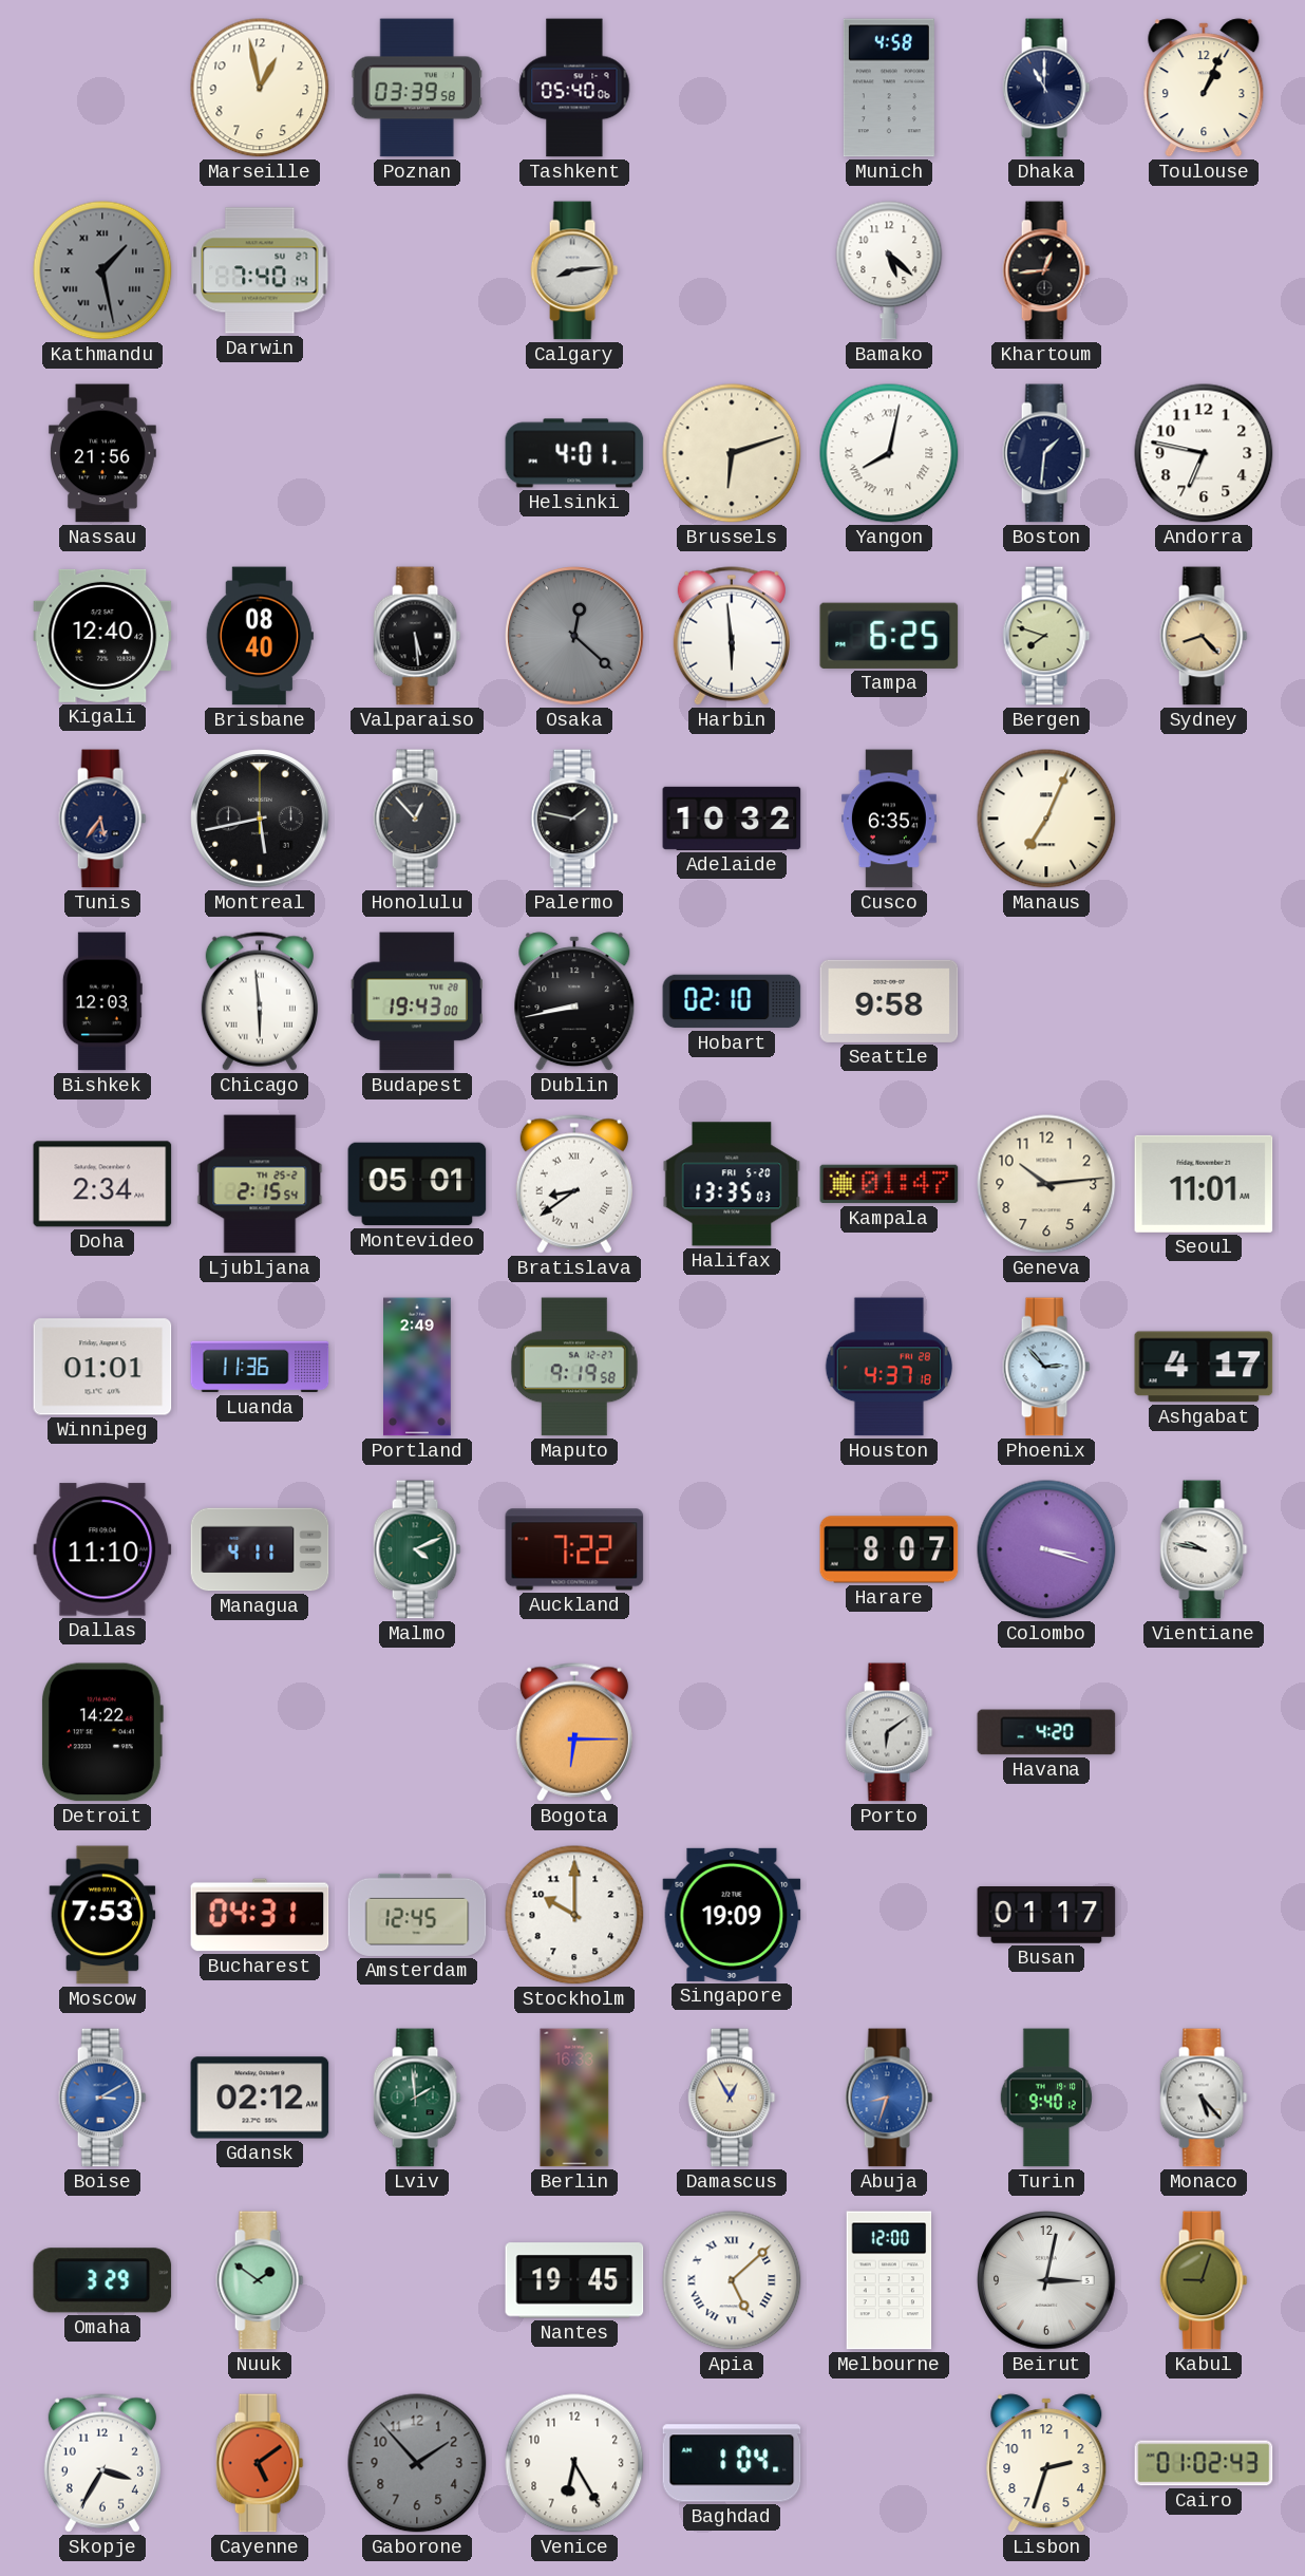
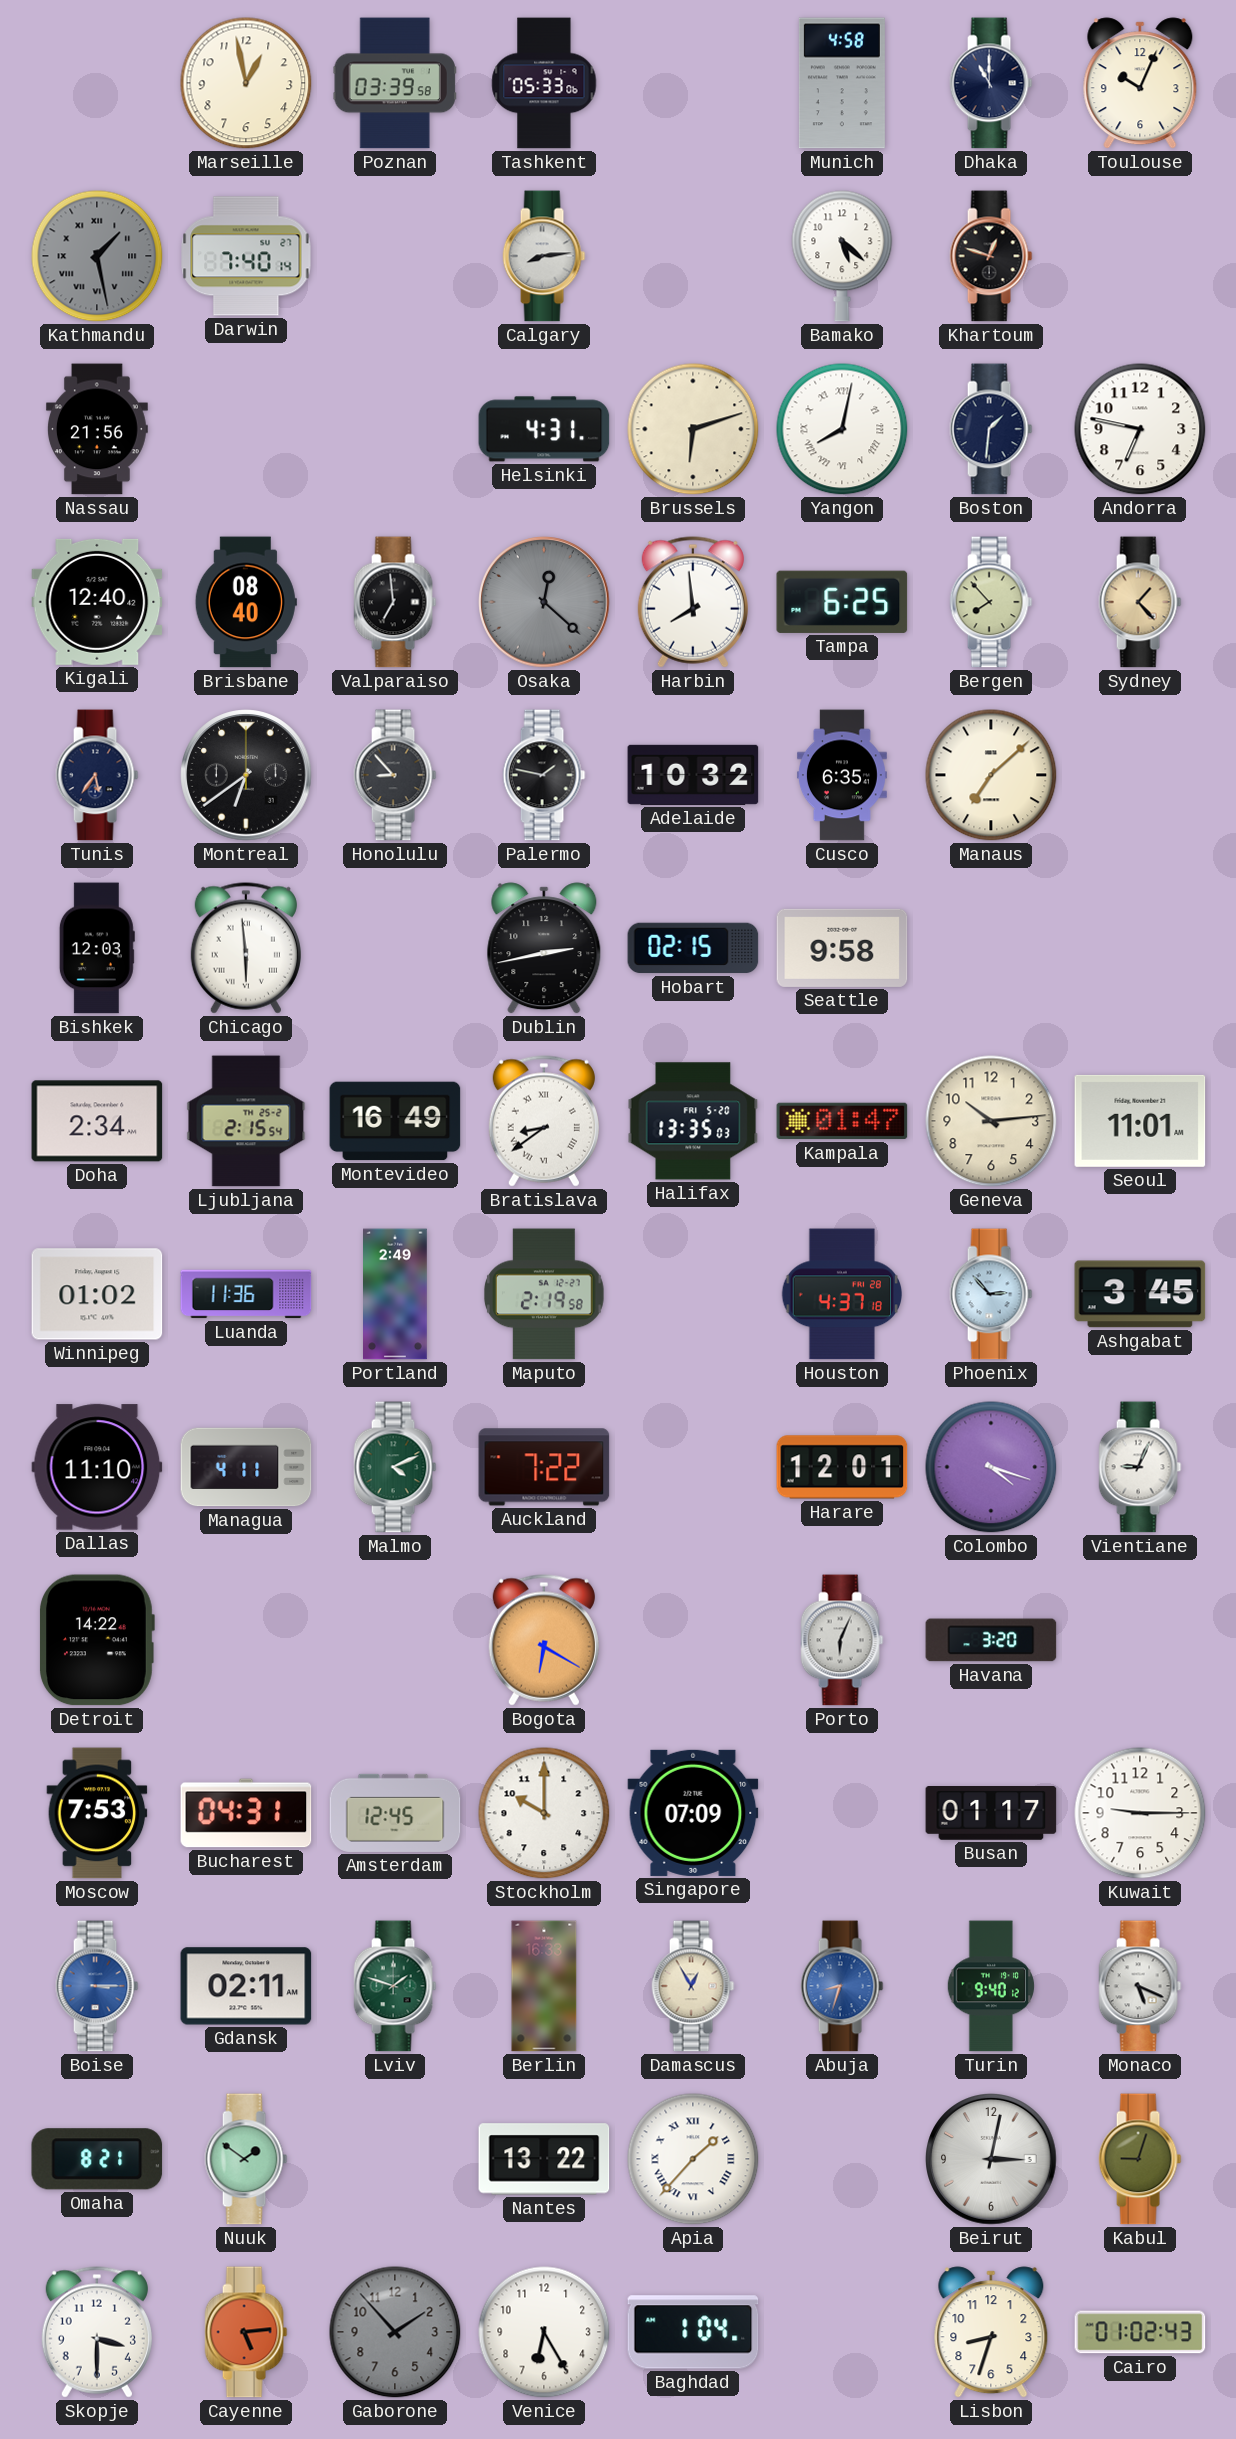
Tashkent: 05:40 -> 05:33
Toulouse: 1:04 -> 10:04
Khartoum: 12:44 -> 12:48
Helsinki: 4:01 -> 4:31
Valparaiso: 5:29 -> 6:59
Harbin: 5:59 -> 7:59
Bergen: 7:48 -> 7:53
Sydney: 8:23 -> 1:23
Montreal: 5:43 -> 6:39
Honolulu: 12:53 -> 8:53
Manaus: 7:04 -> 7:08
Budapest: 19:43 -> none
Dublin: 8:43 -> 2:43
Hobart: 02:10 -> 02:15
Montevideo: 05:01 -> 16:49
Winnipeg: 01:01 -> 01:02
Maputo: 9:19 -> 2:19
Ashgabat: 4:17 -> 3:45
Harare: 8:07 -> 12:01
Colombo: 3:18 -> 4:18
Vientiane: 9:47 -> 9:04
Bogota: 6:15 -> 6:20
Porto: 6:09 -> 6:04
Havana: 4:20 -> 3:20
Singapore: 19:09 -> 07:09
Kuwait: none -> 9:15
Boise: 3:10 -> 3:15
Gdansk: 02:12 -> 02:11
Lviv: 1:59 -> 1:48
Monaco: 5:23 -> 5:19
Omaha: 3:29 -> 8:21
Nantes: 19:45 -> 13:22
Apia: 5:08 -> 1:37
Melbourne: 12:00 -> none
Skopje: 3:35 -> 3:30
Cayenne: 5:09 -> 5:14
Lisbon: 2:33 -> 8:33
